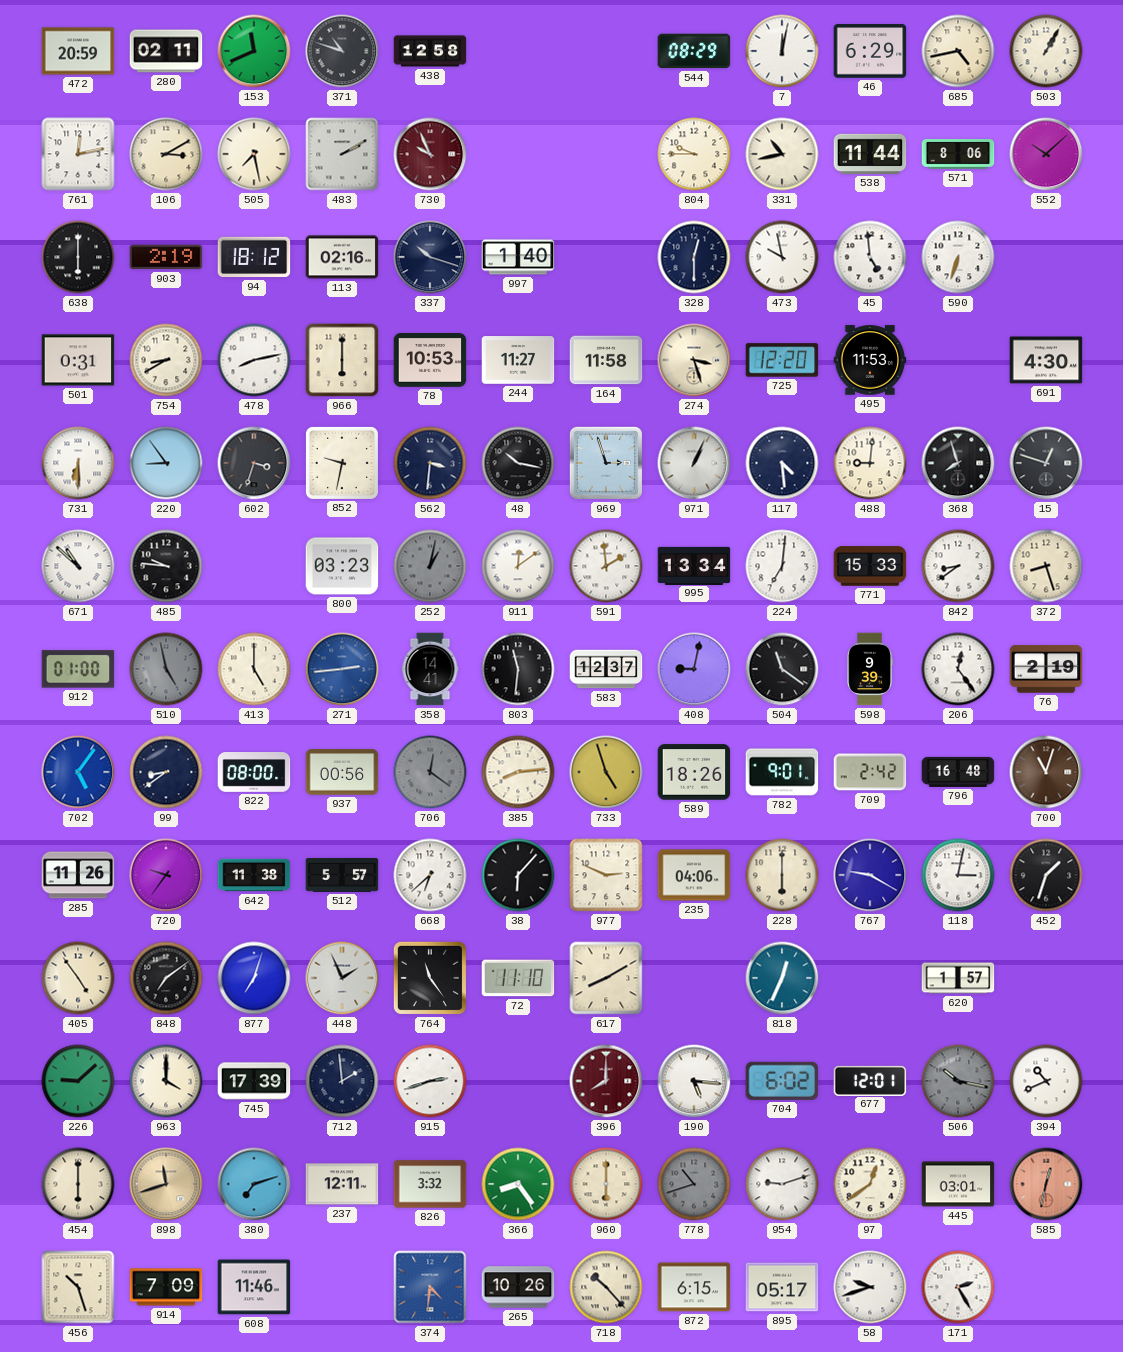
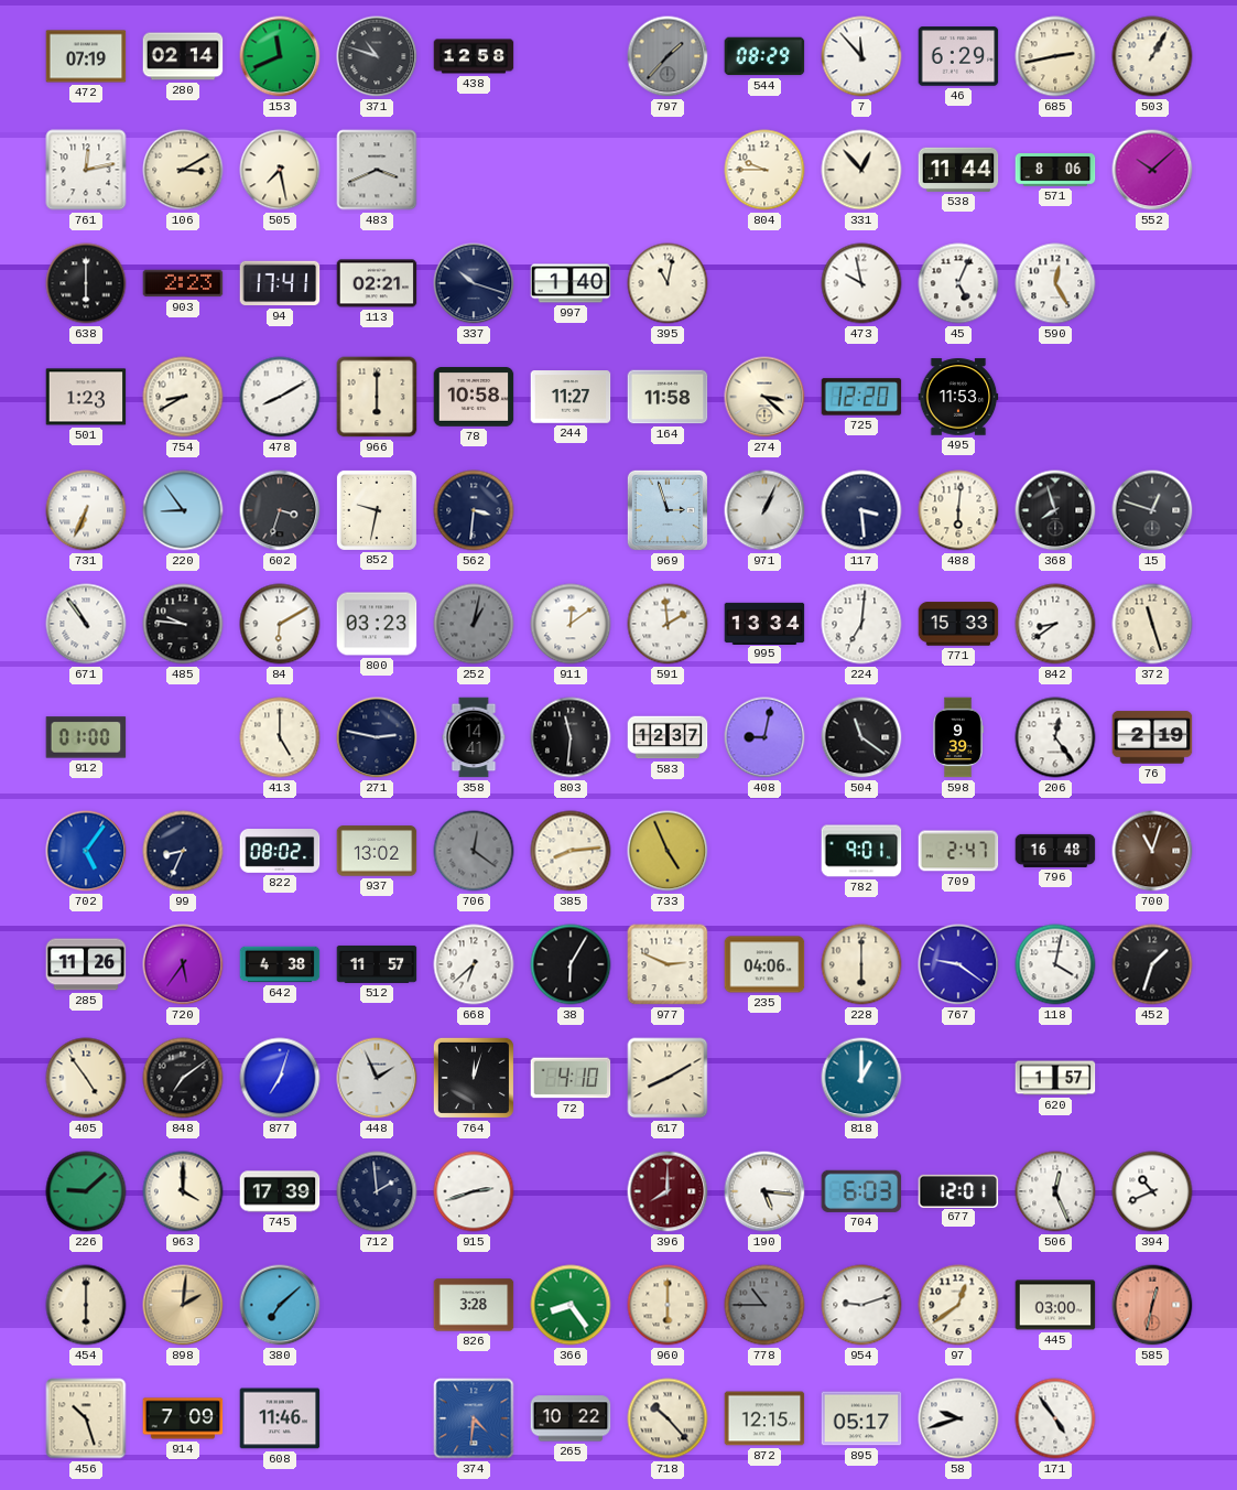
472: 20:59 -> 07:19
280: 02:11 -> 02:14
797: none -> 1:37
7: 12:02 -> 11:53
685: 4:43 -> 2:43
483: 2:10 -> 3:41
730: 9:56 -> none
331: 10:43 -> 12:53
903: 2:19 -> 2:23
94: 18:12 -> 17:41
113: 02:16 -> 02:21
395: none -> 11:02
328: 12:30 -> none
45: 4:59 -> 5:04
590: 6:33 -> 12:25
501: 0:31 -> 1:23
478: 8:13 -> 8:10
78: 10:53 -> 10:58
274: 3:27 -> 3:22
691: 4:30 -> none
731: 6:30 -> 6:34
48: 10:17 -> none
117: 4:29 -> 3:29
488: 9:01 -> 6:01
671: 10:52 -> 10:54
84: none -> 6:10
372: 8:27 -> 11:27
510: 4:58 -> none
271: 2:44 -> 2:47
271 dial: blue -> navy
99: 8:39 -> 8:34
822: 08:00 -> 08:02
937: 00:56 -> 13:02
733: 4:57 -> 4:56
589: 18:26 -> none
709: 2:42 -> 2:47
720: 9:36 -> 5:36
642: 11:38 -> 4:38
512: 5:57 -> 11:57
38: 6:07 -> 6:05
767: 9:20 -> 9:21
118: 3:02 -> 4:02
764: 11:24 -> 12:03
72: 11:10 -> 4:10
818: 12:34 -> 1:00
704: 6:02 -> 6:03
506: 10:17 -> 12:26
506 dial: grey -> white
898: 11:42 -> 2:01
380: 7:12 -> 7:08
237: 12:11 -> none
826: 3:32 -> 3:28
778: 10:42 -> 10:45
445: 03:01 -> 03:00
265: 10:26 -> 10:22
872: 6:15 -> 12:15
171: 2:25 -> 4:54
